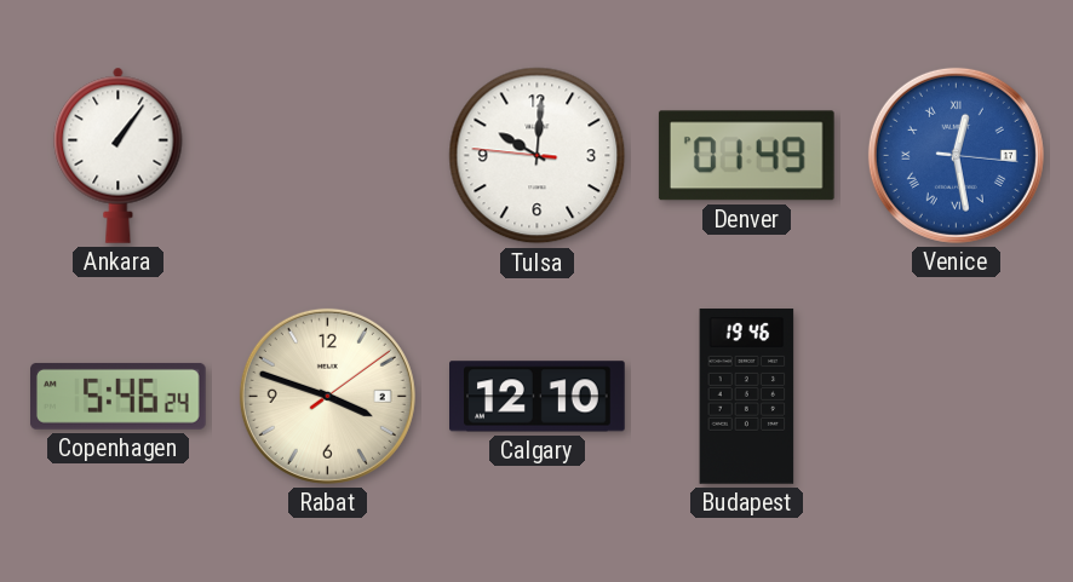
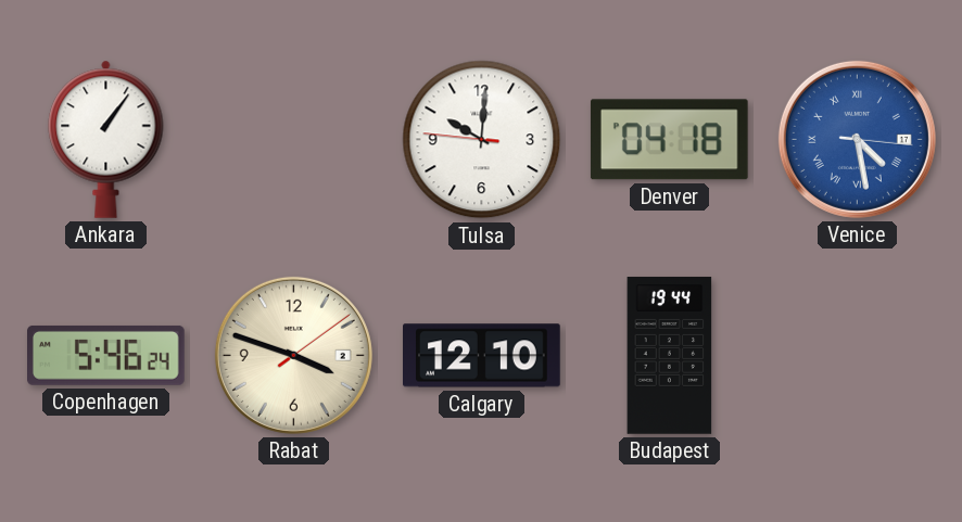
Denver: 01:49 -> 04:18
Venice: 12:28 -> 4:28
Budapest: 19:46 -> 19:44
